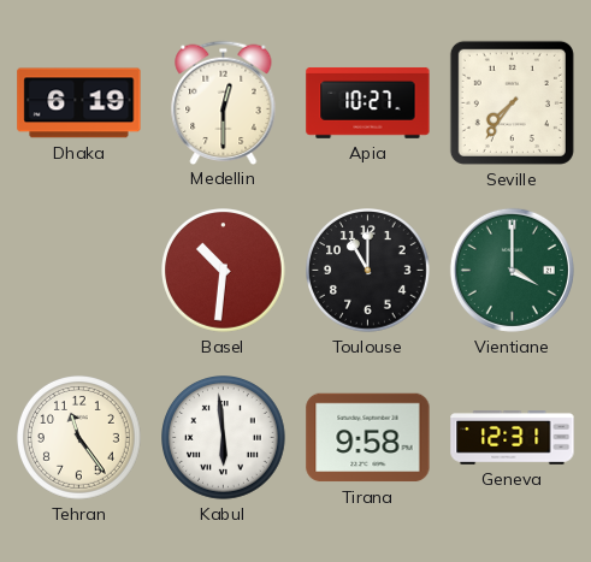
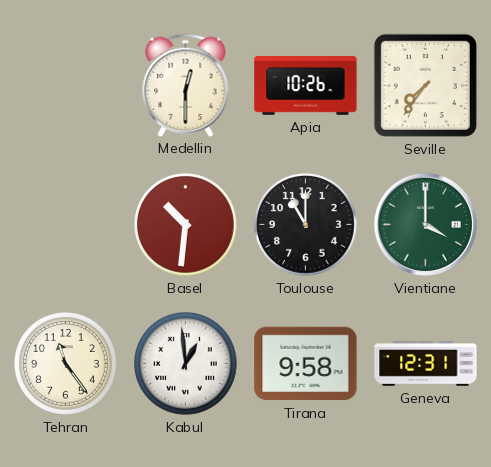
Dhaka: 6:19 -> none
Apia: 10:27 -> 10:26
Kabul: 5:59 -> 12:59
